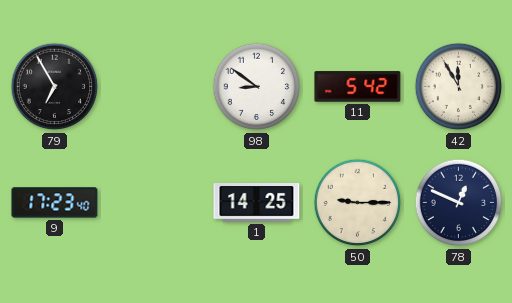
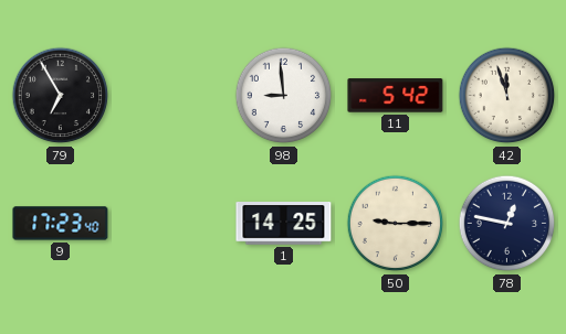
98: 8:51 -> 8:59
42: 11:55 -> 11:57
78: 12:49 -> 12:47
